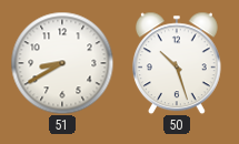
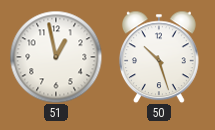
51: 8:40 -> 12:58
